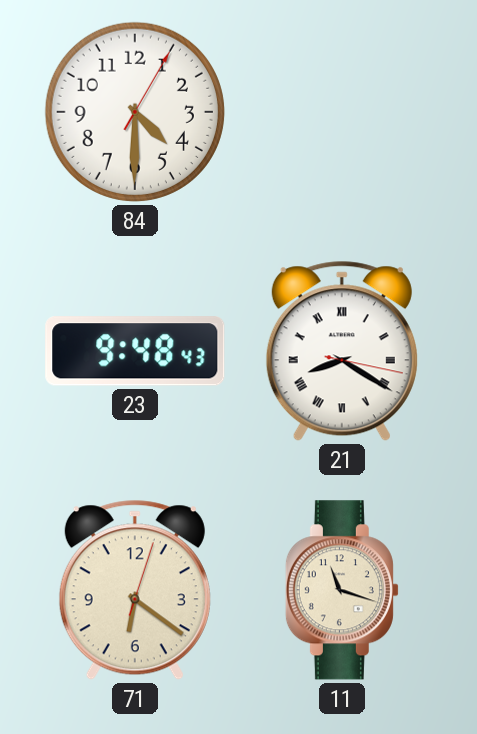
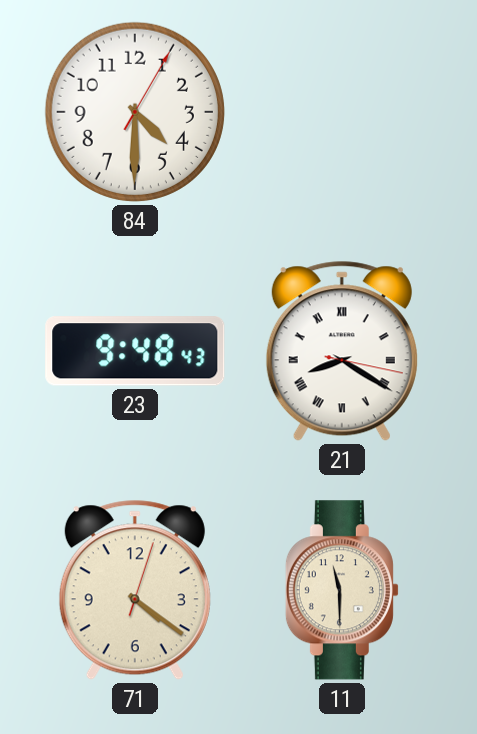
71: 6:21 -> 4:21
11: 11:18 -> 11:30
